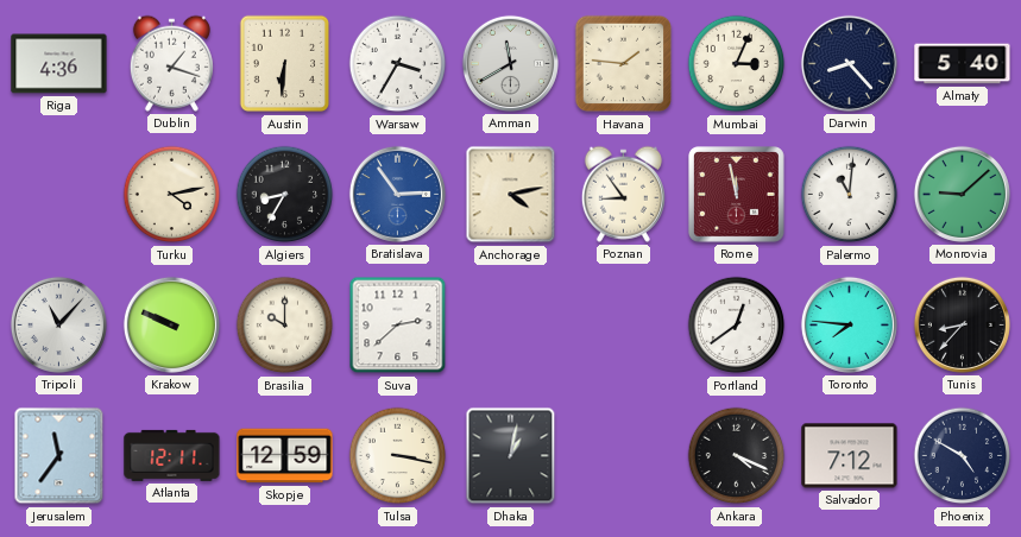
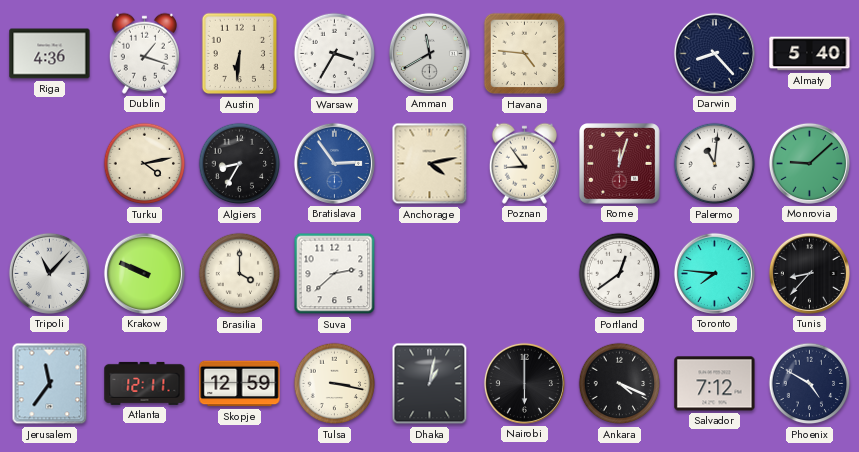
Havana: 1:46 -> 4:46
Mumbai: 3:04 -> none
Rome: 11:58 -> 12:03
Brasilia: 10:00 -> 4:00
Nairobi: none -> 6:00
